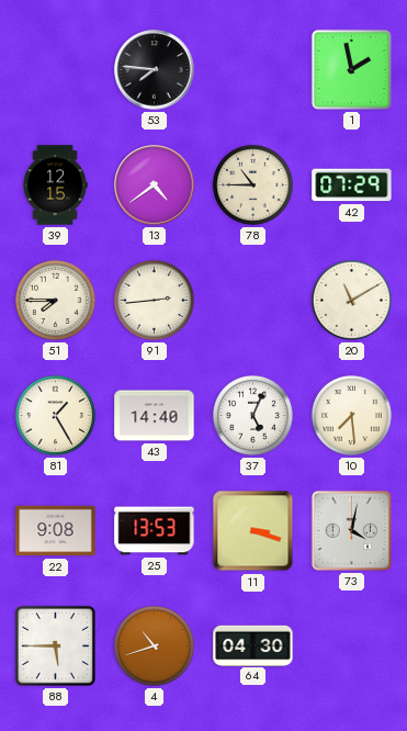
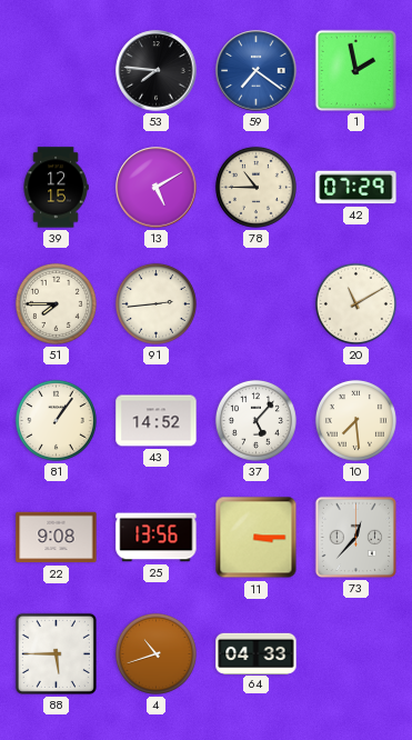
59: none -> 7:21
13: 4:39 -> 5:10
81: 1:25 -> 1:06
43: 14:40 -> 14:52
37: 5:04 -> 5:07
25: 13:53 -> 13:56
11: 3:18 -> 3:15
73: 4:02 -> 12:37
64: 04:30 -> 04:33
